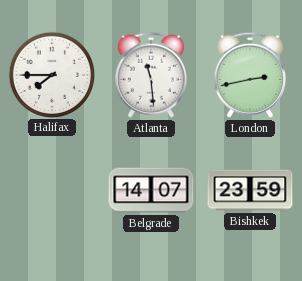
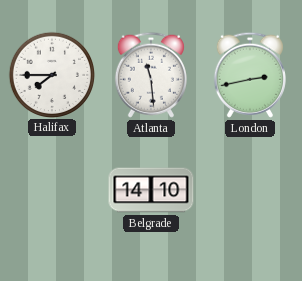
Belgrade: 14:07 -> 14:10
Bishkek: 23:59 -> none
